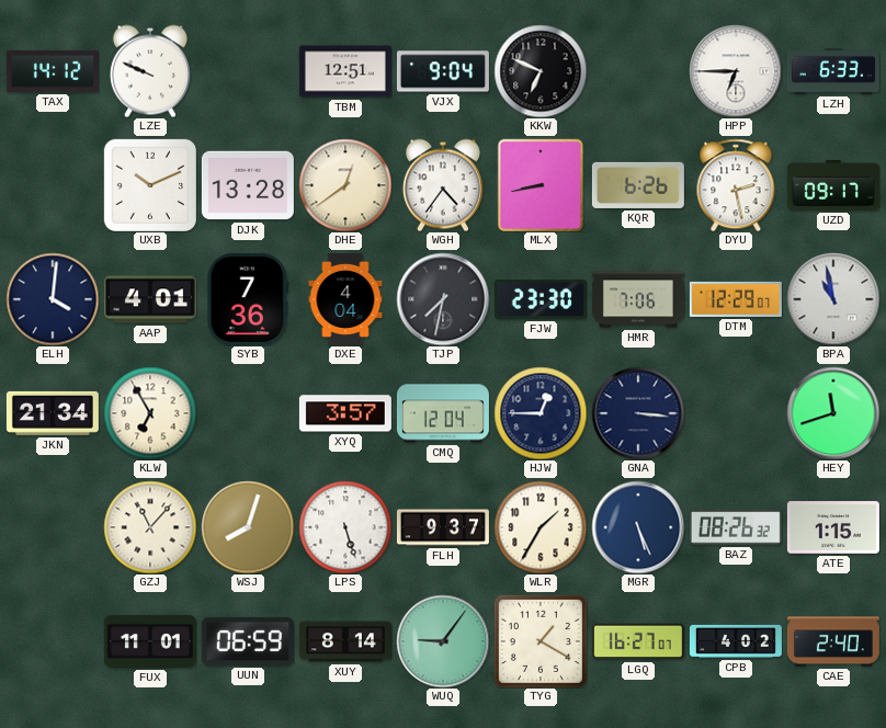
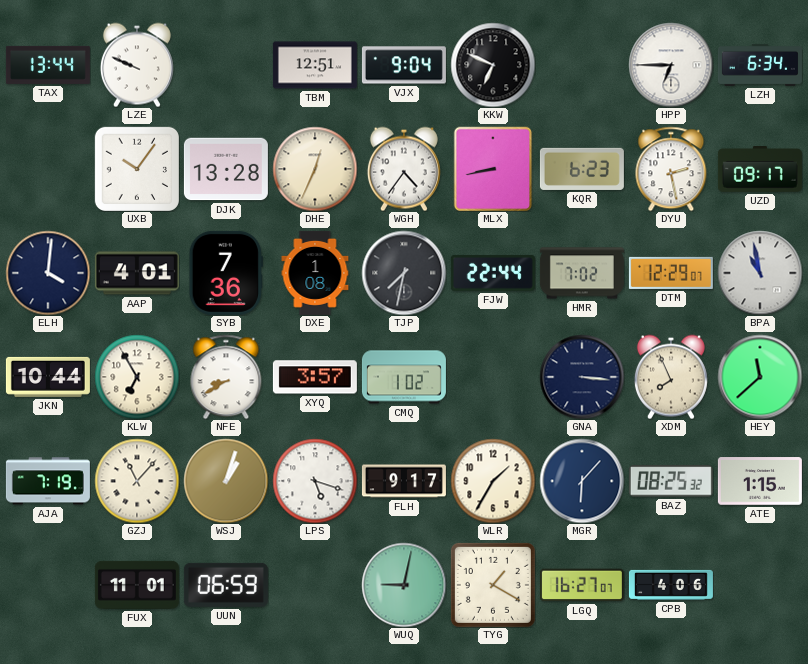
TAX: 14:12 -> 13:44
LZH: 6:33 -> 6:34
UXB: 10:11 -> 10:06
DHE: 12:39 -> 12:34
KQR: 6:26 -> 6:23
DXE: 4:04 -> 1:08
FJW: 23:30 -> 22:44
HMR: 7:06 -> 7:02
JKN: 21:34 -> 10:44
NFE: none -> 8:40
CMQ: 12:04 -> 1:02
HJW: 12:45 -> none
XDM: none -> 7:56
HEY: 11:42 -> 11:38
AJA: none -> 7:19
WSJ: 8:03 -> 1:03
LPS: 5:27 -> 5:18
FLH: 9:37 -> 9:17
MGR: 5:26 -> 6:07
BAZ: 08:26 -> 08:25
XUY: 8:14 -> none
WUQ: 9:06 -> 9:02
CPB: 4:02 -> 4:06
CAE: 2:40 -> none
